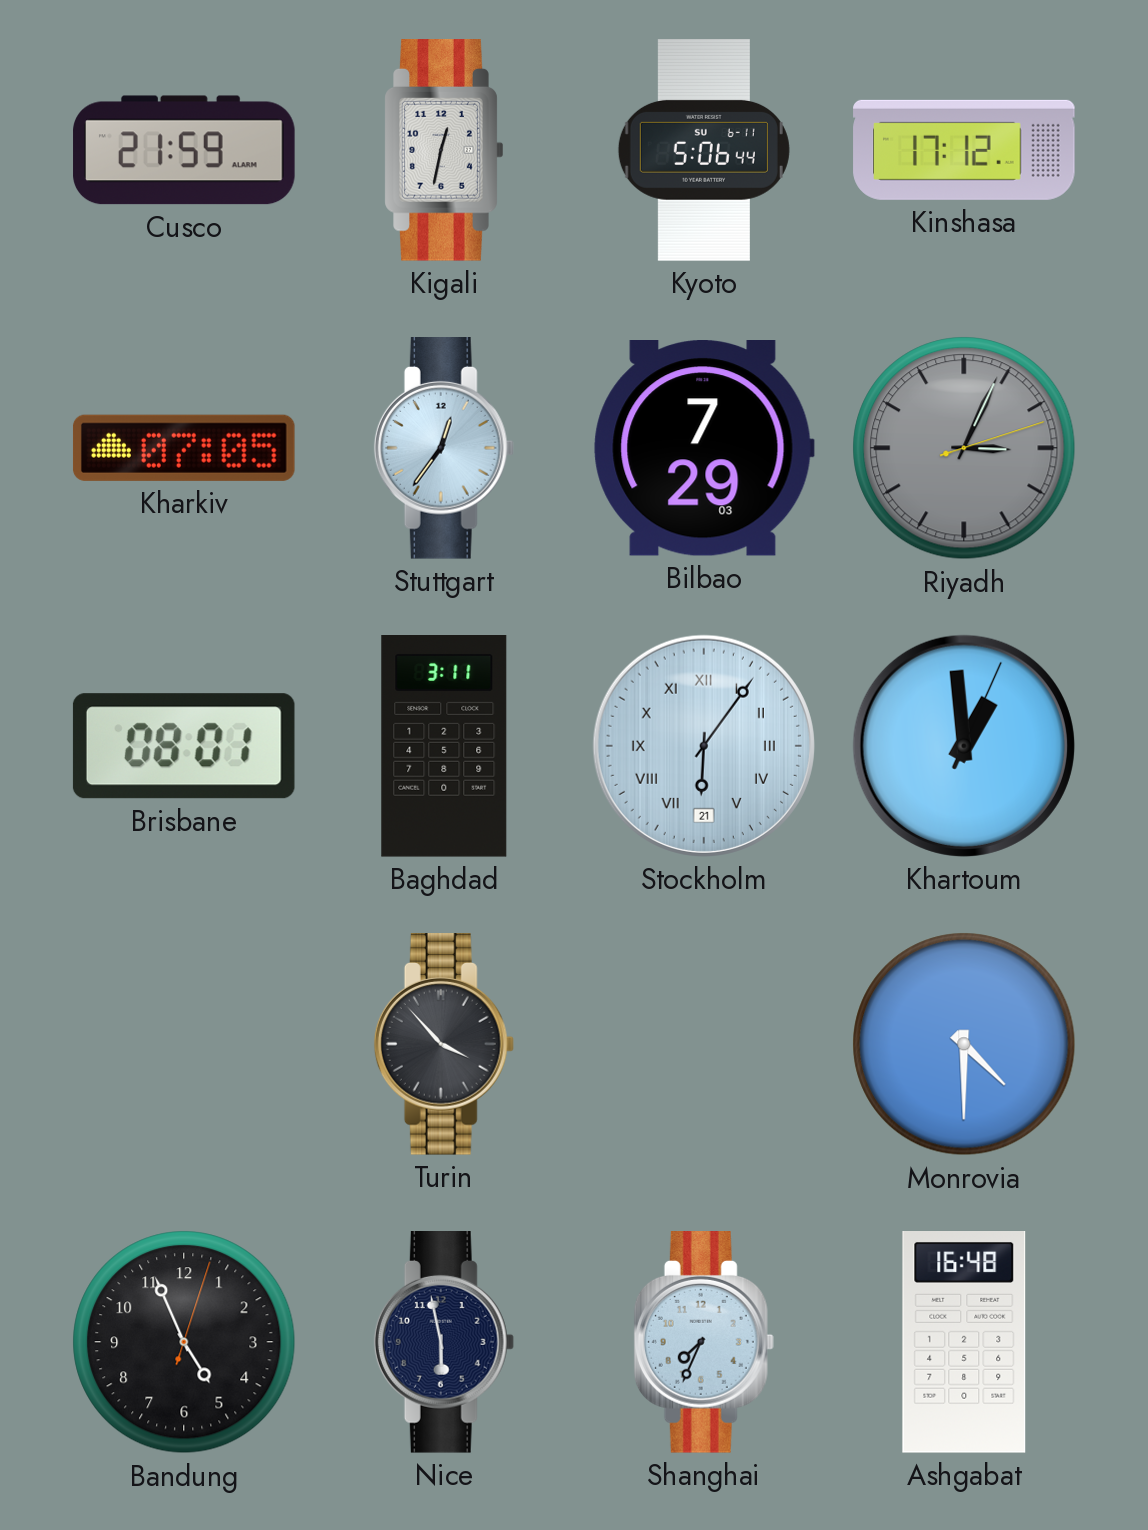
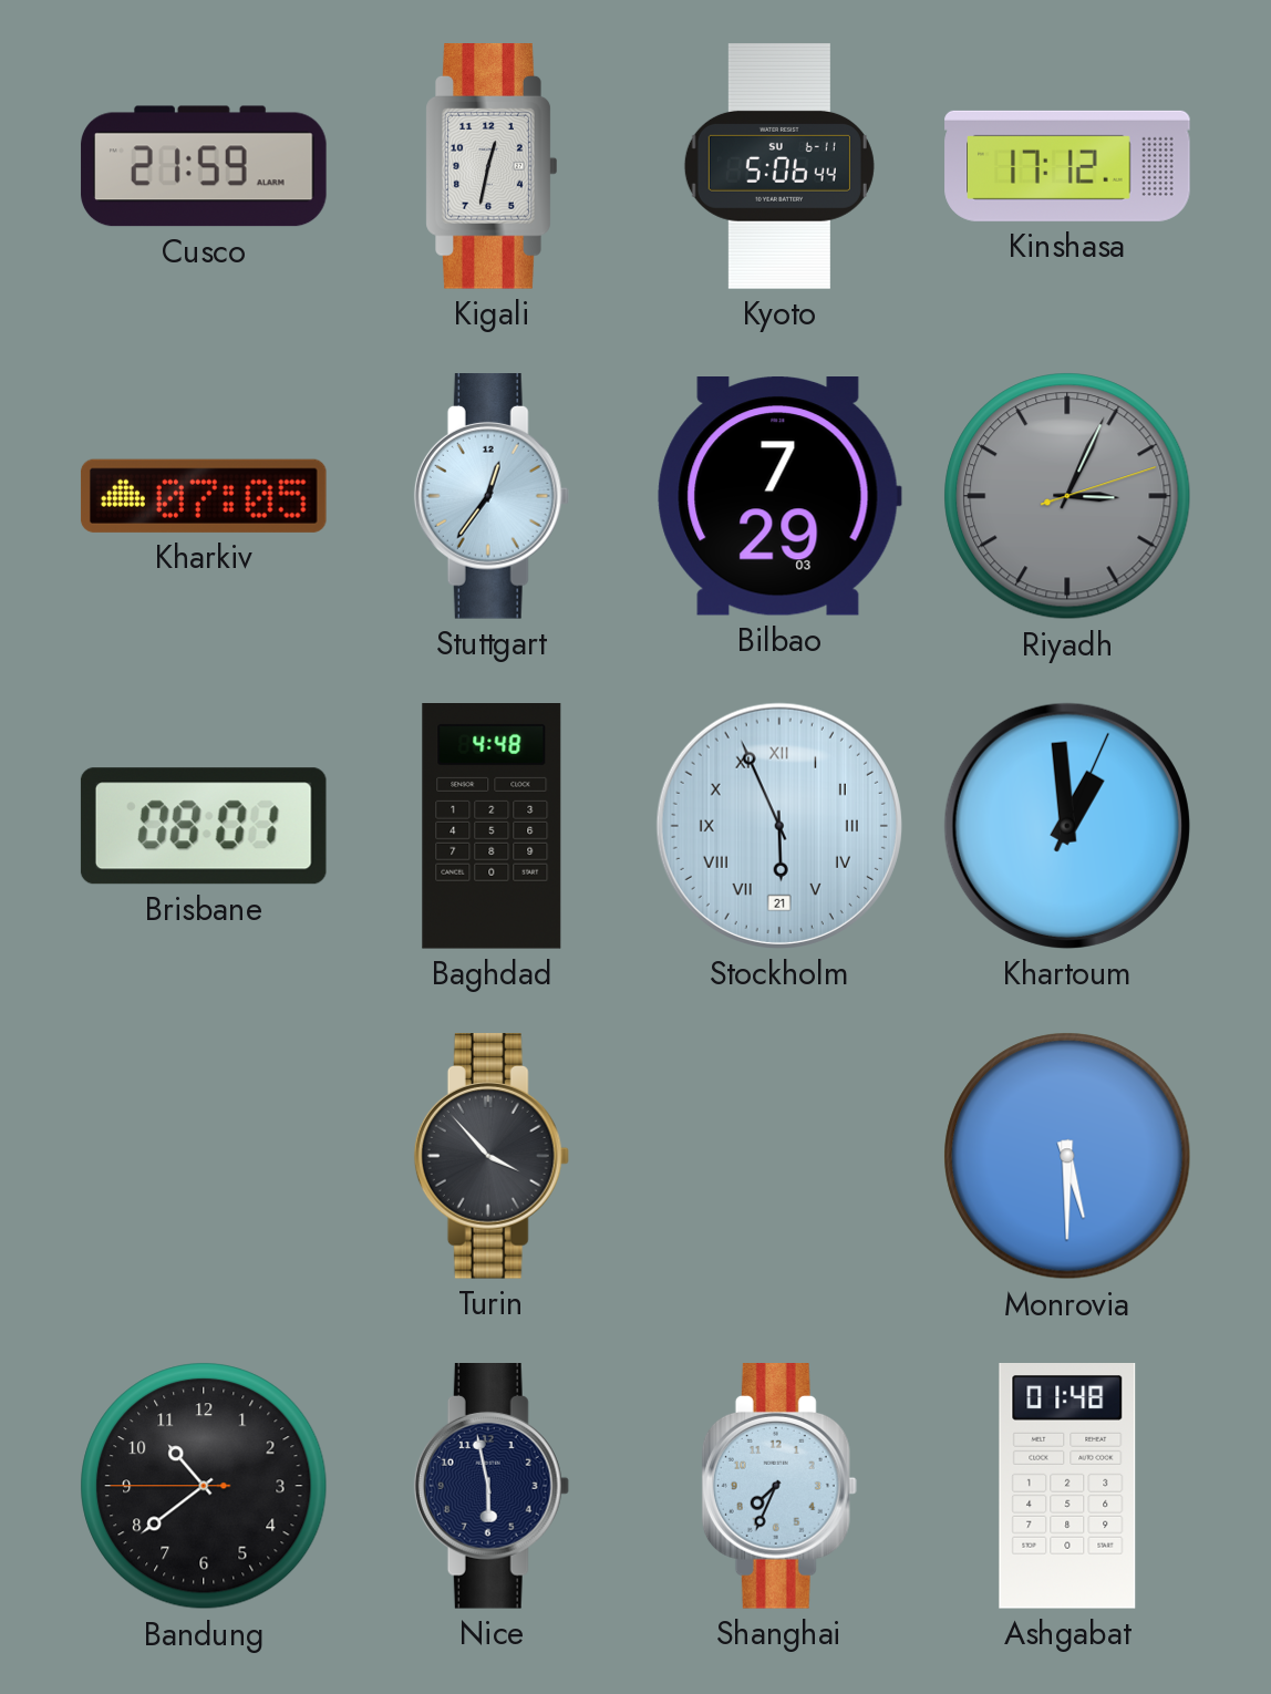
Baghdad: 3:11 -> 4:48
Stockholm: 6:06 -> 5:56
Monrovia: 4:30 -> 5:30
Bandung: 4:56 -> 10:38
Ashgabat: 16:48 -> 01:48
